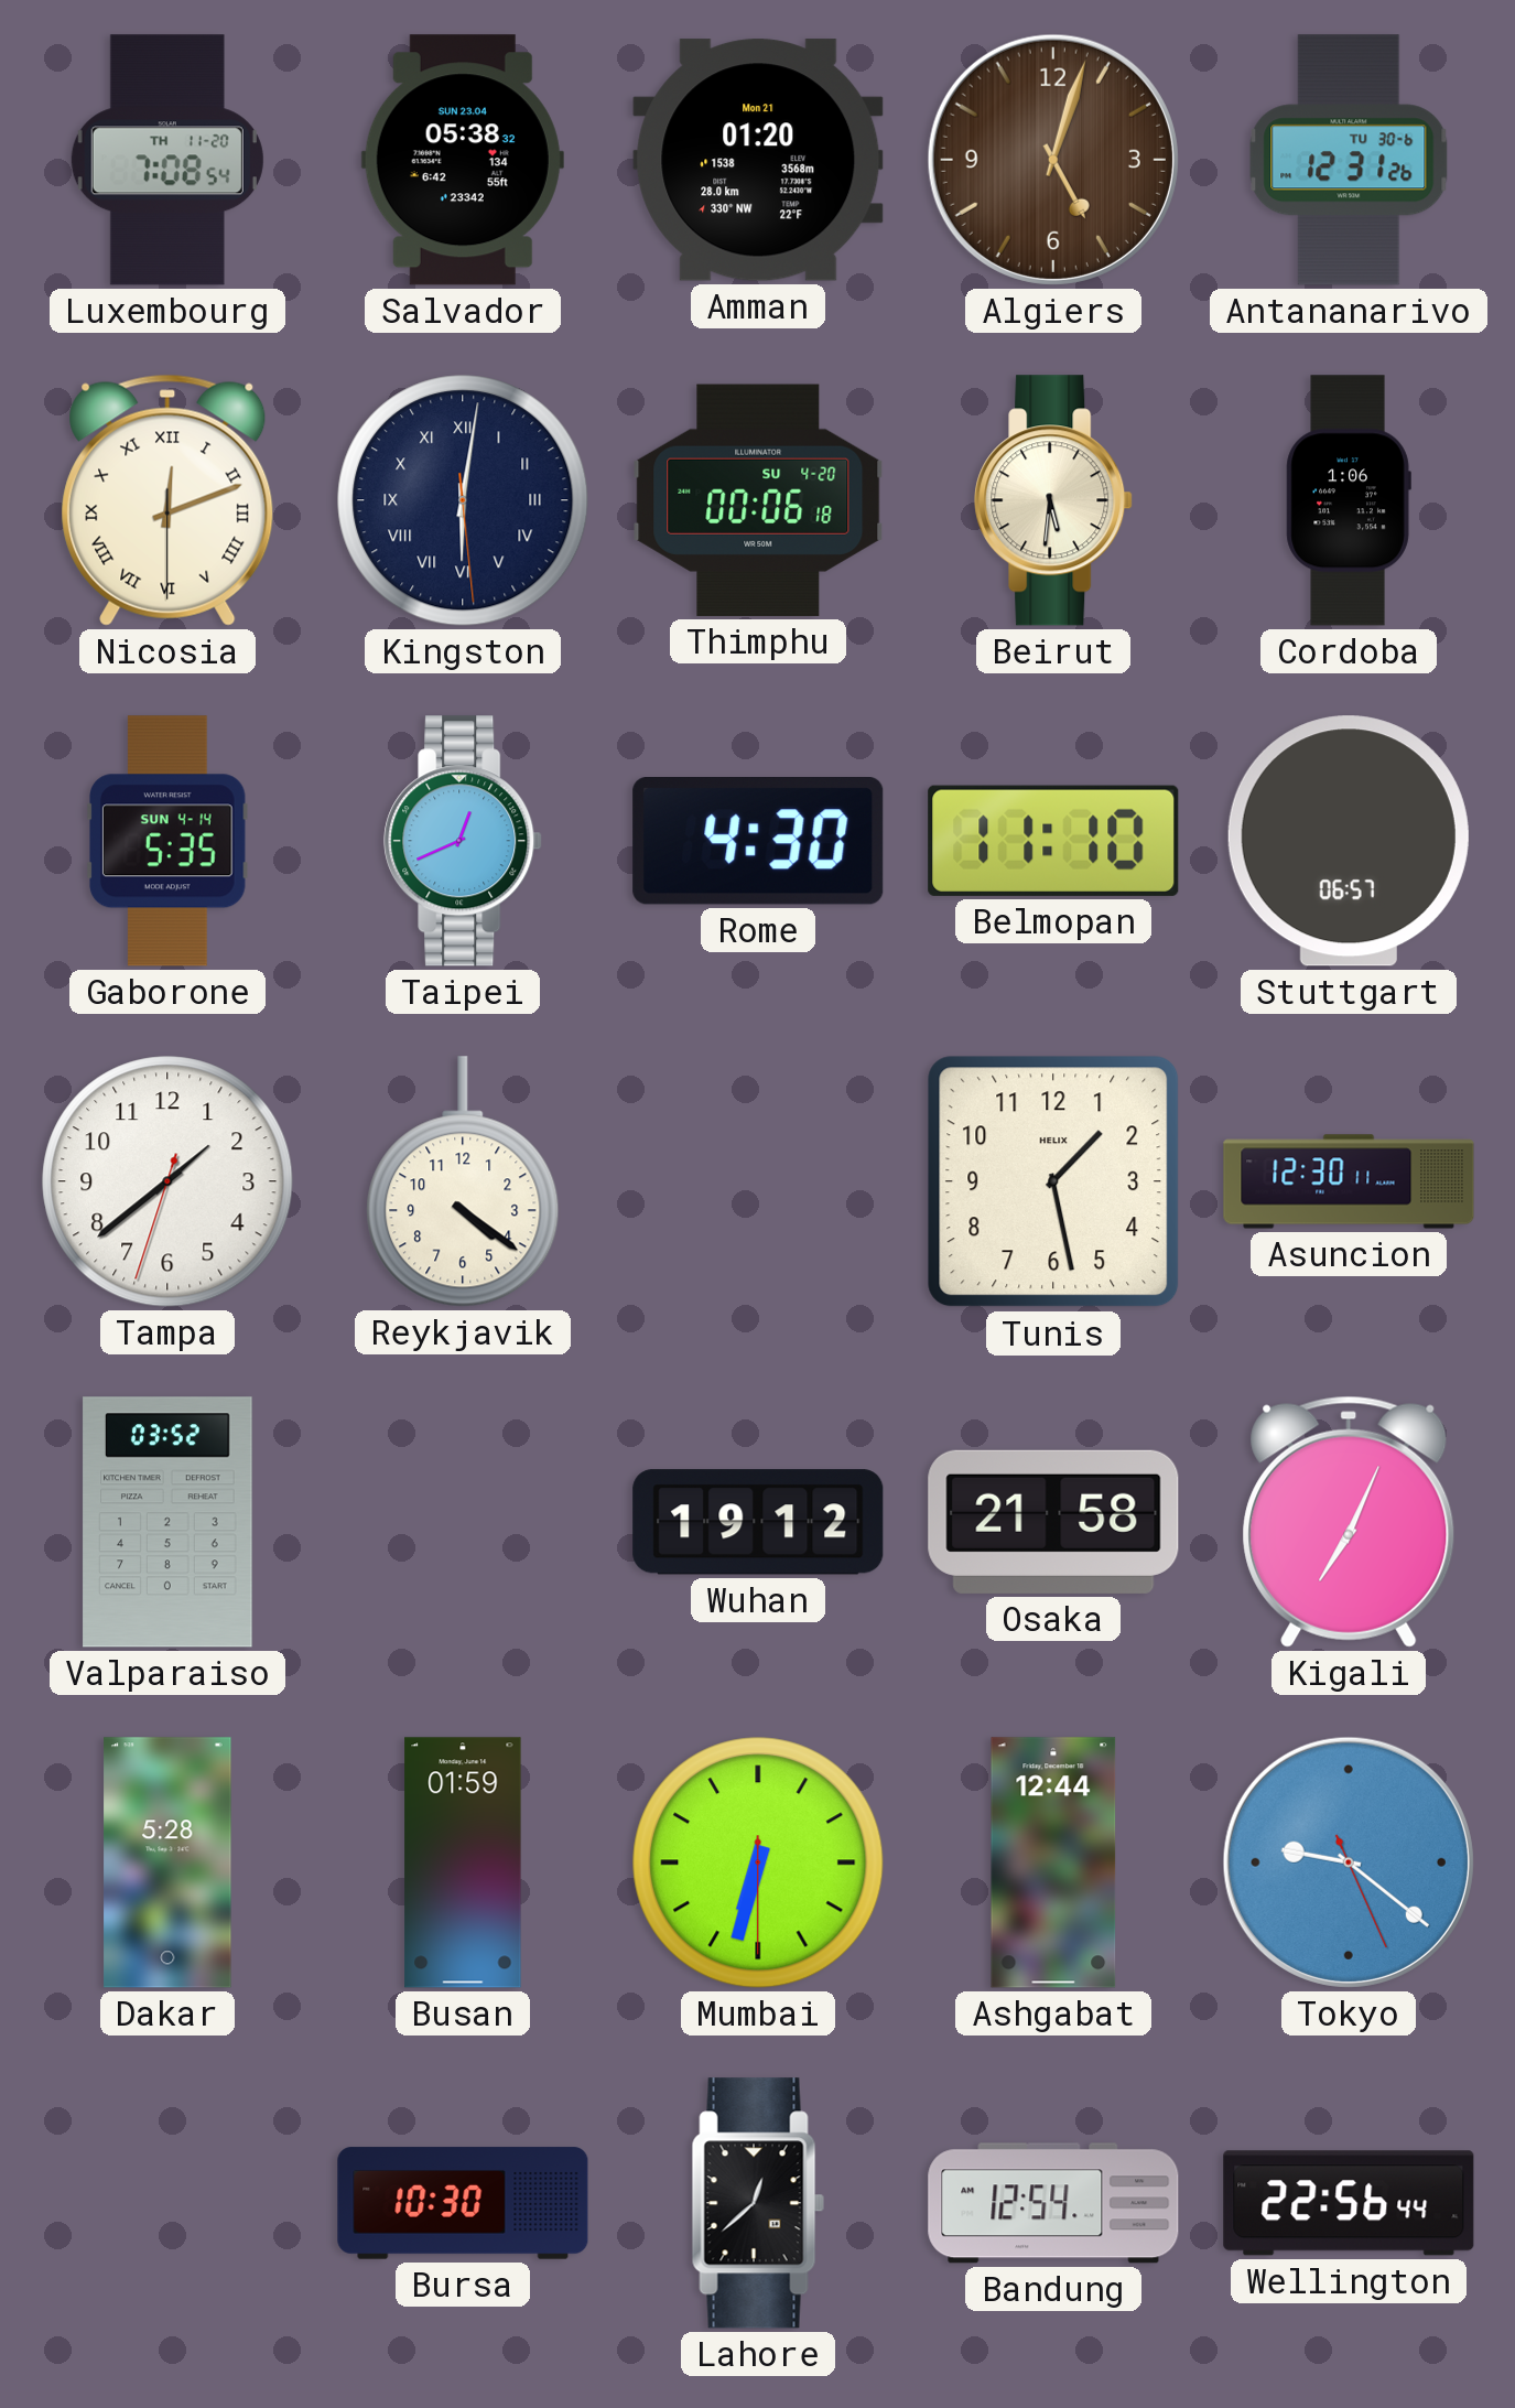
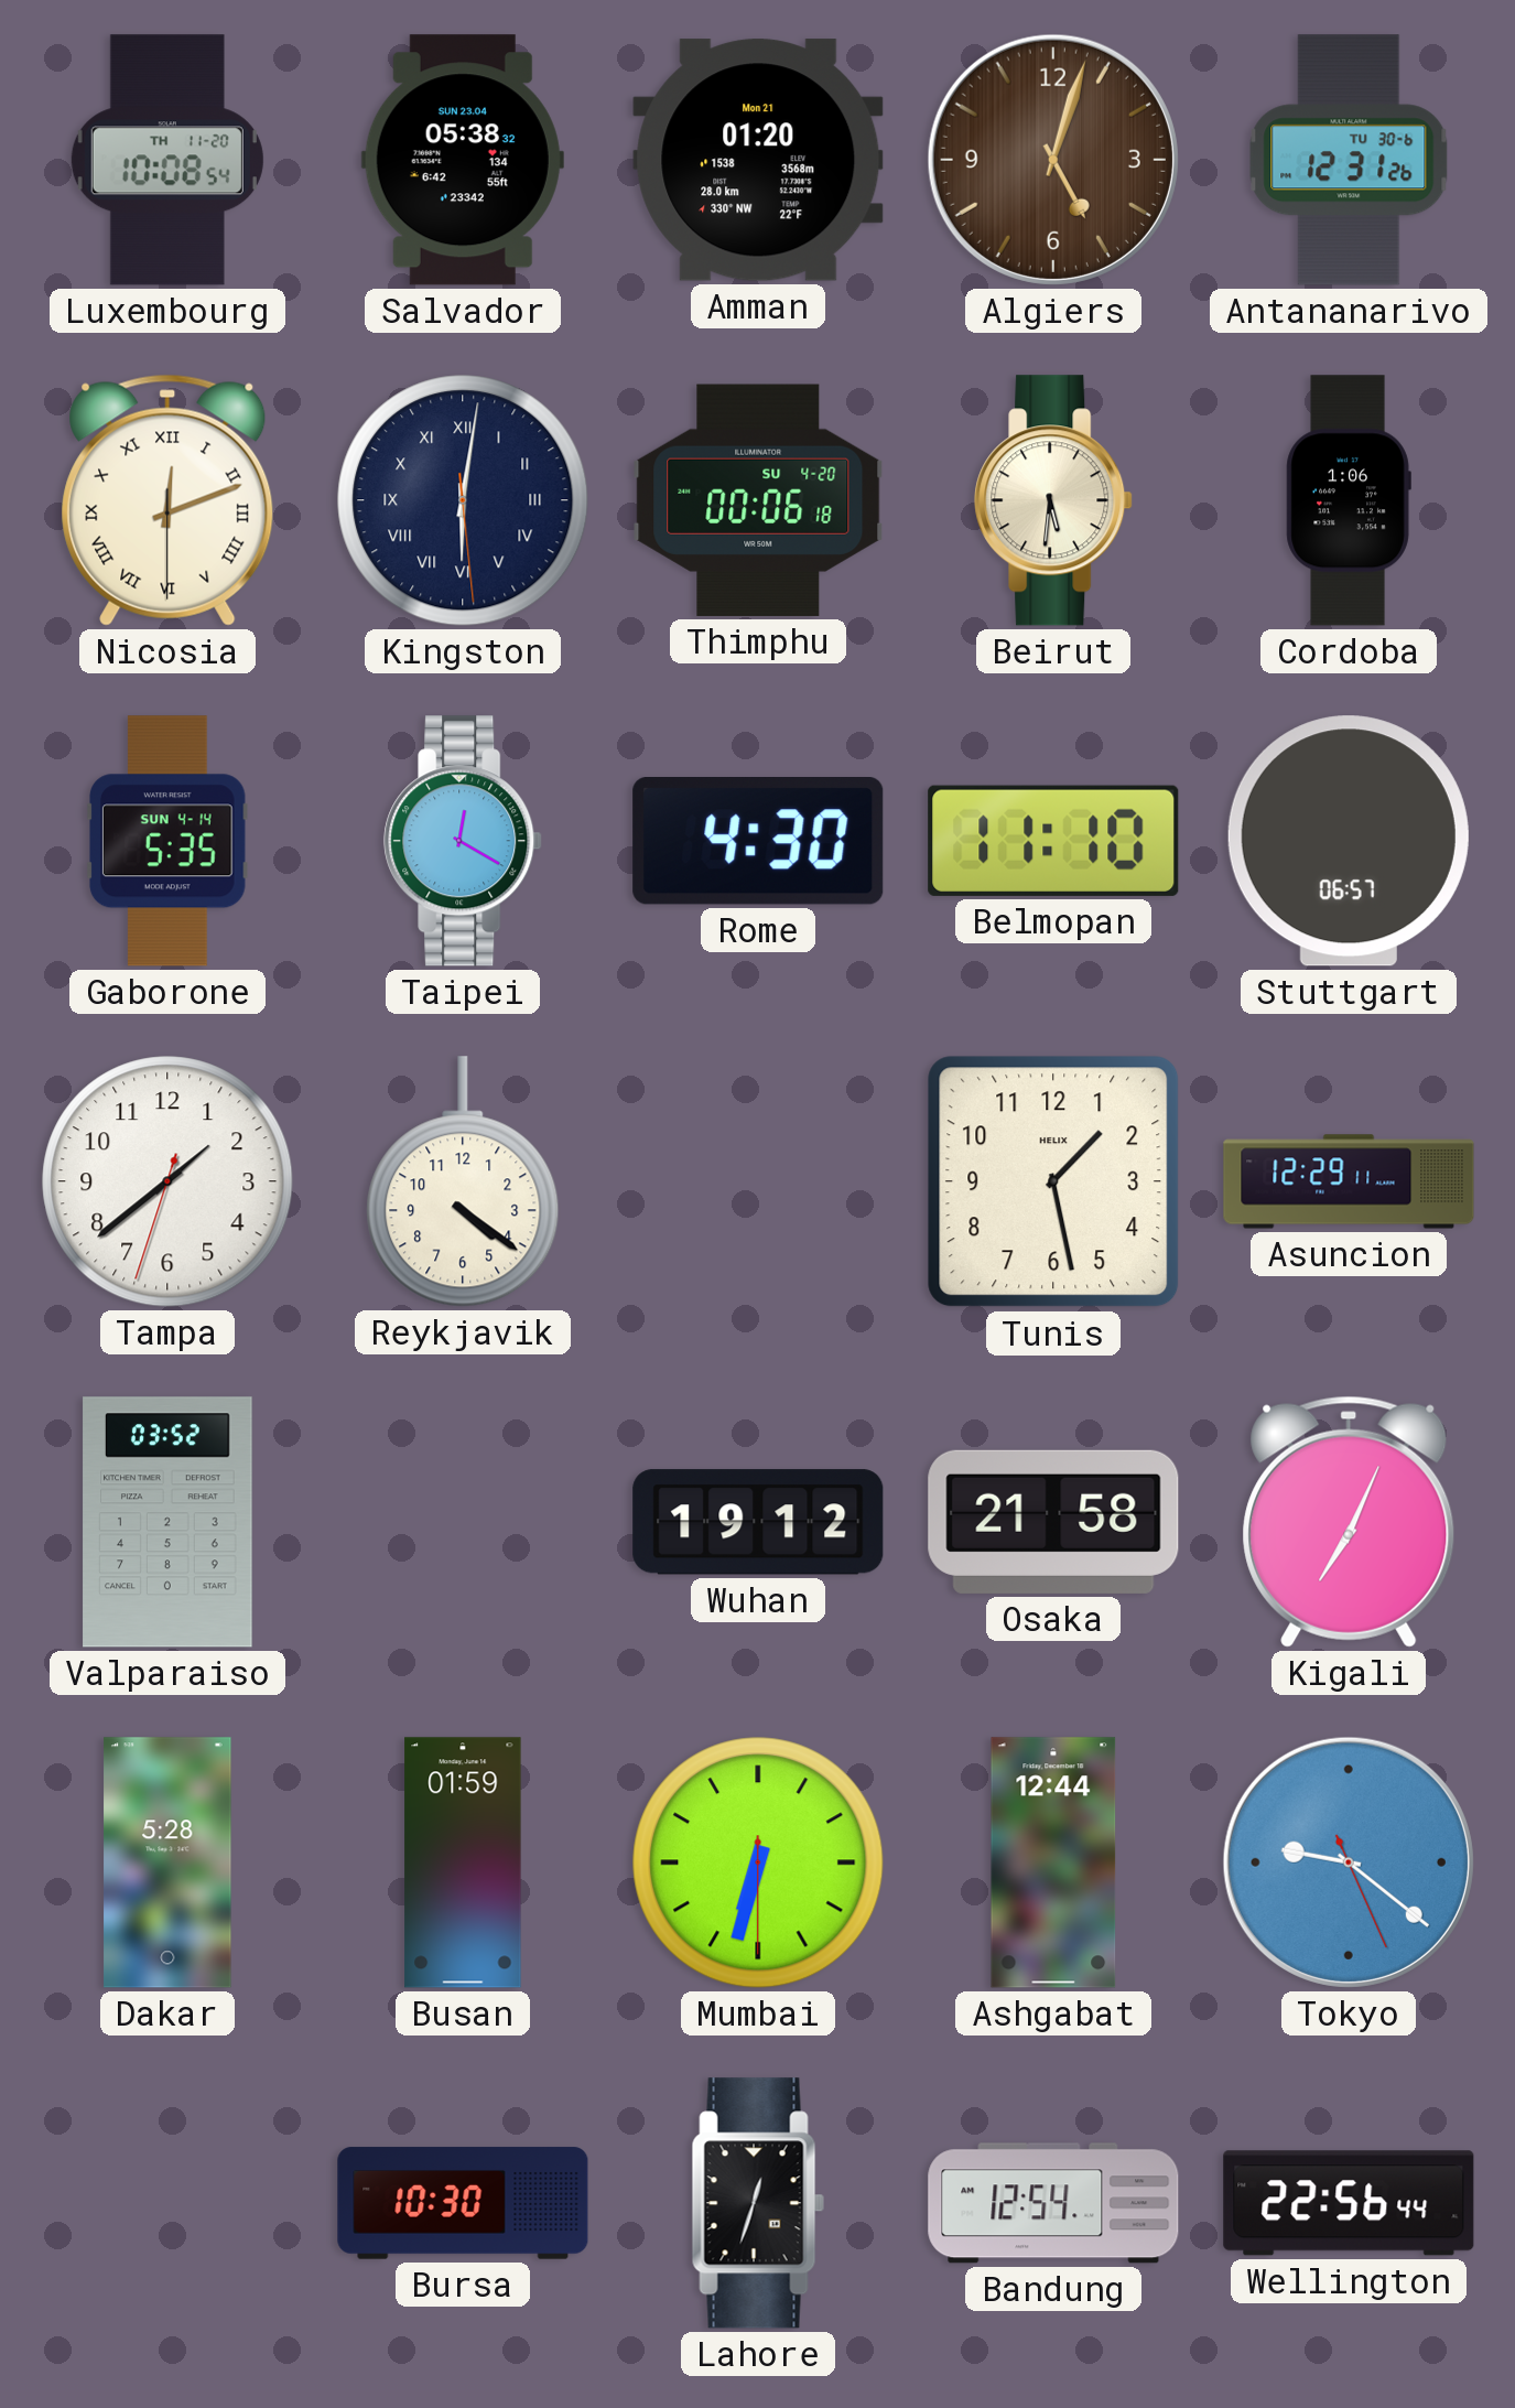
Luxembourg: 7:08 -> 10:08
Taipei: 12:41 -> 12:20
Asuncion: 12:30 -> 12:29
Lahore: 12:38 -> 12:33
